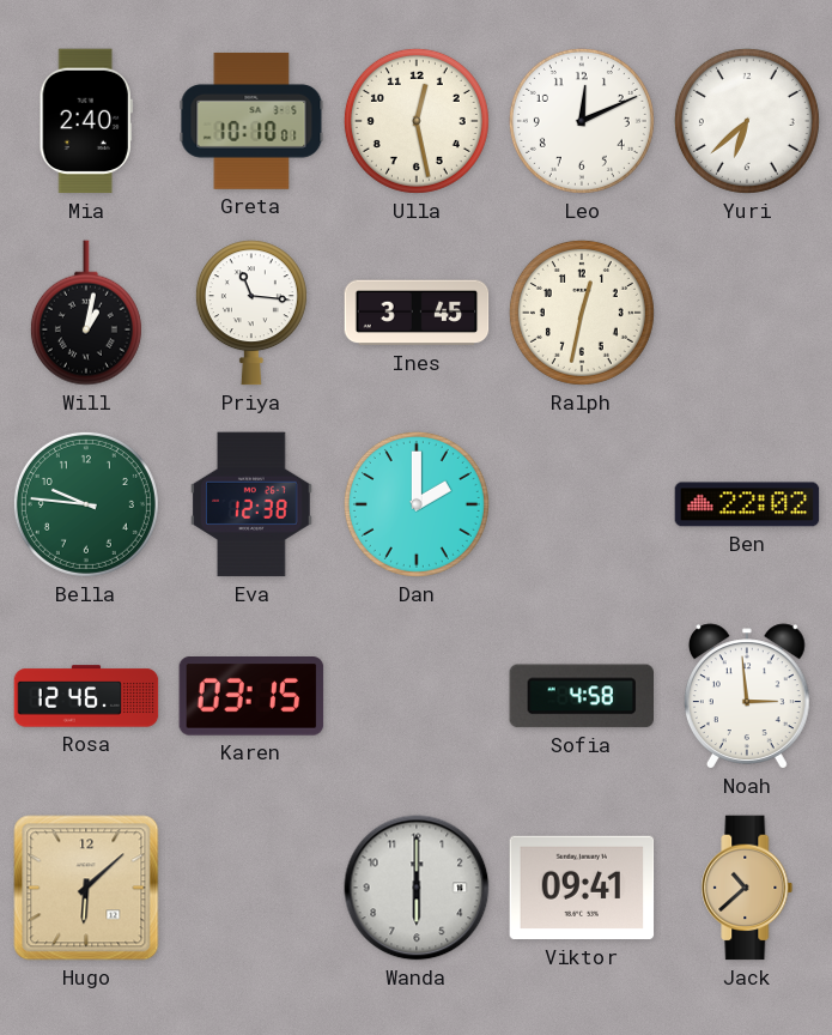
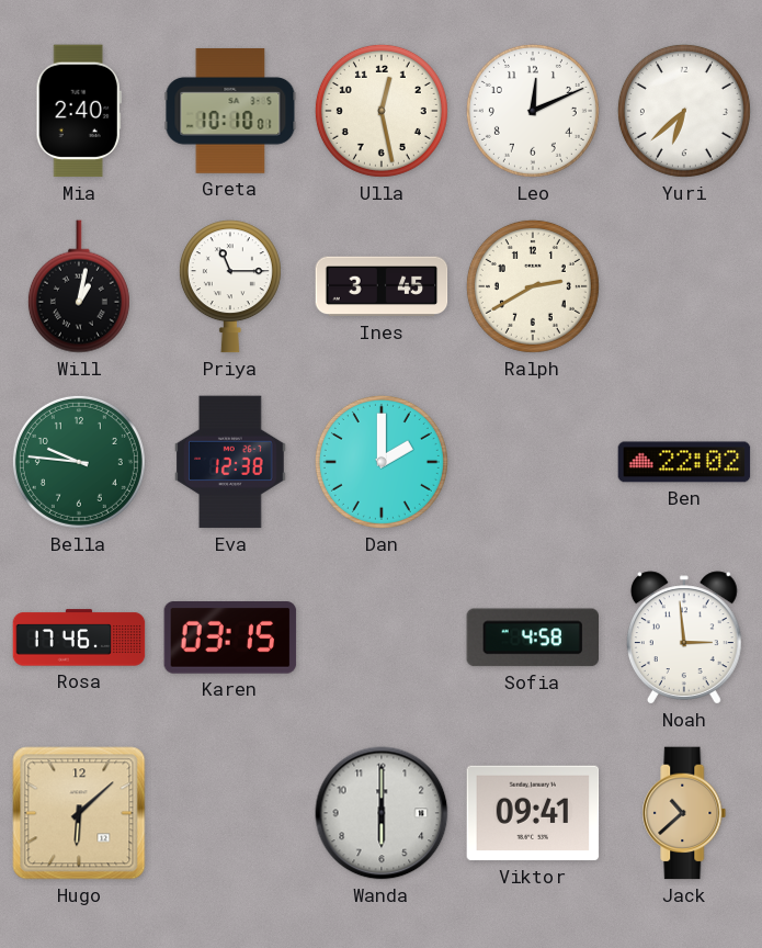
Priya: 11:16 -> 11:15
Ralph: 12:32 -> 2:40
Rosa: 12:46 -> 17:46
